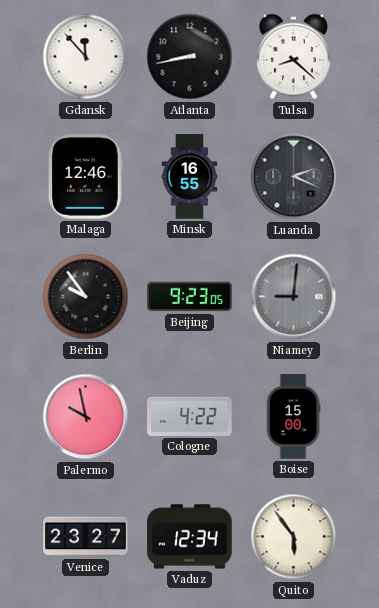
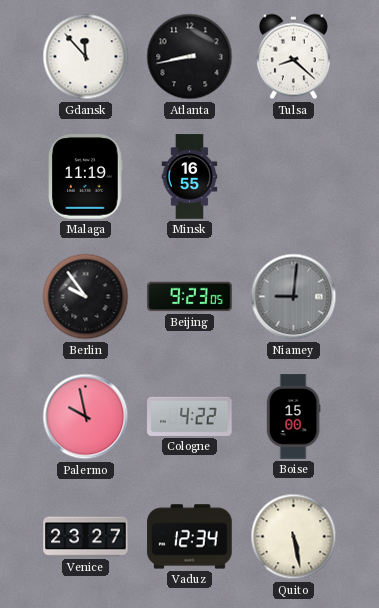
Malaga: 12:46 -> 11:19
Luanda: 2:19 -> none
Quito: 5:54 -> 5:28
